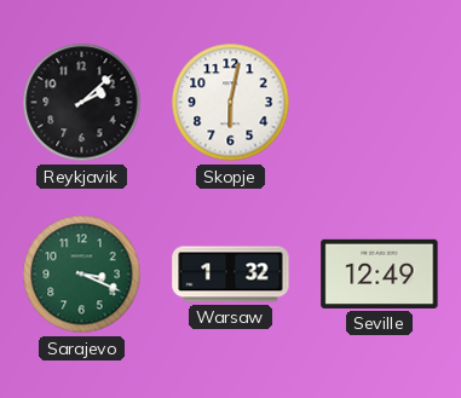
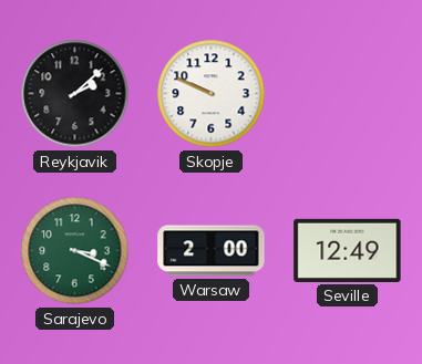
Skopje: 6:02 -> 9:49
Warsaw: 1:32 -> 2:00
